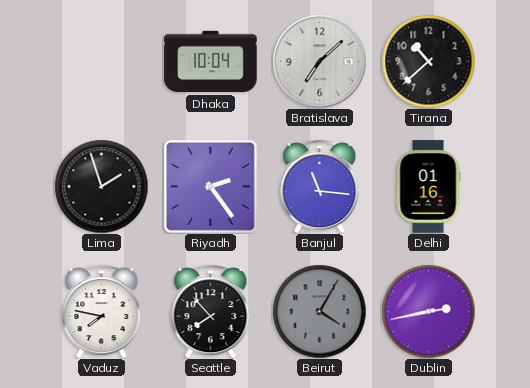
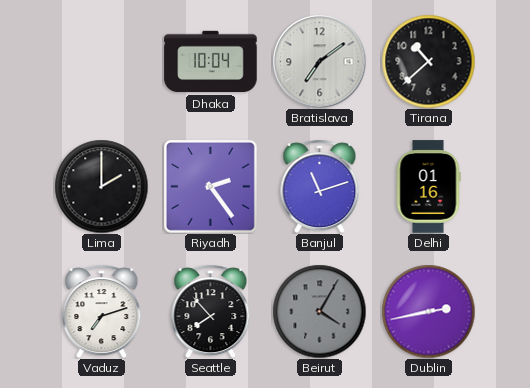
Bratislava: 7:08 -> 7:09
Lima: 1:57 -> 2:00
Banjul: 11:16 -> 11:12
Vaduz: 7:47 -> 7:12
